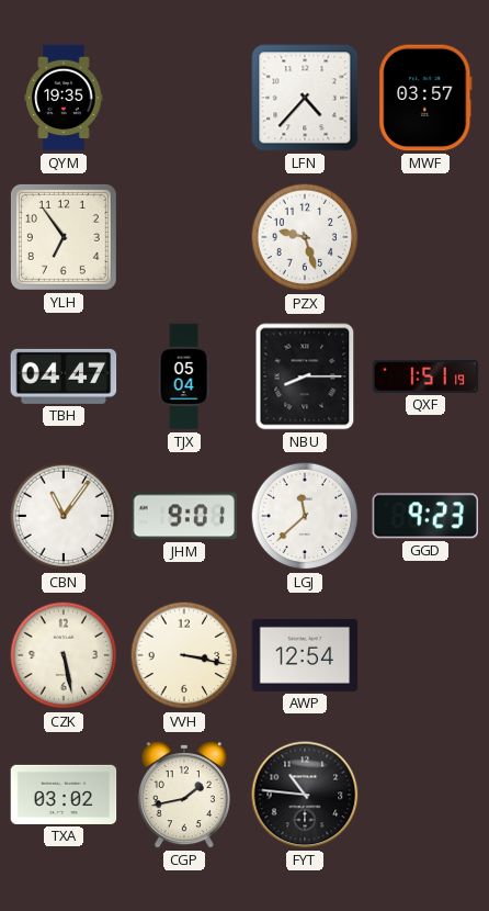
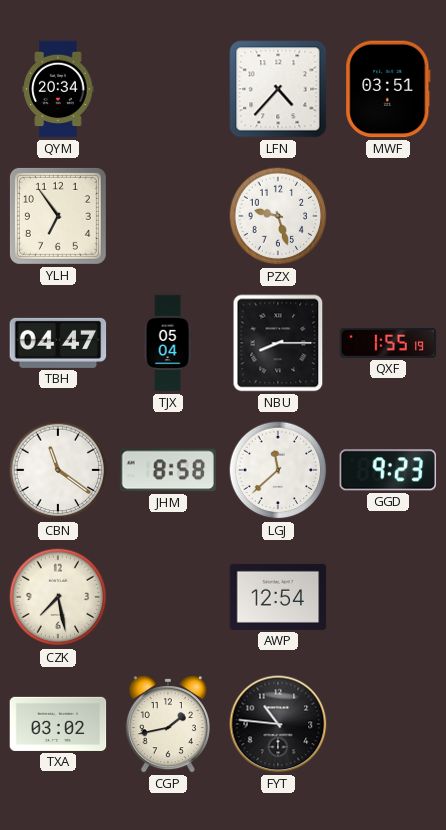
QYM: 19:35 -> 20:34
MWF: 03:57 -> 03:51
QXF: 1:51 -> 1:55
CBN: 11:06 -> 11:21
JHM: 9:01 -> 8:58
CZK: 5:28 -> 7:28
VVH: 3:17 -> none
